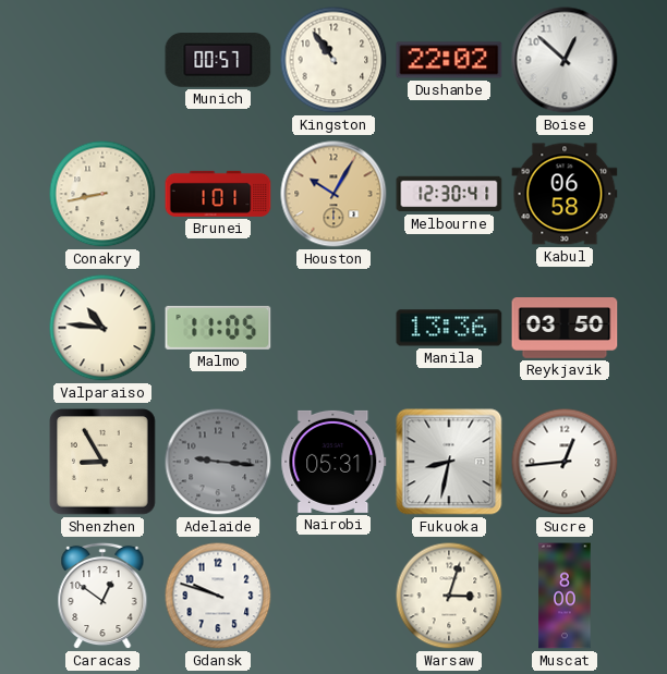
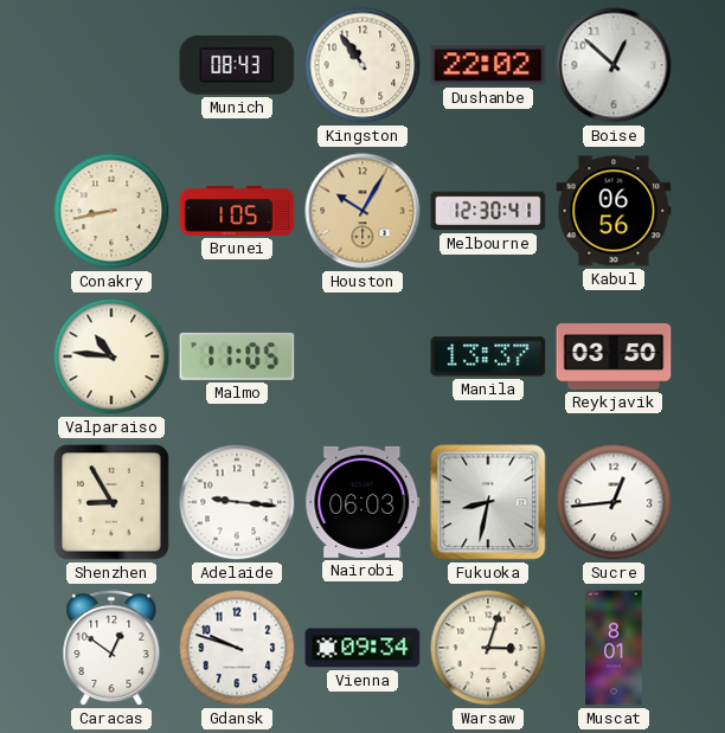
Munich: 00:57 -> 08:43
Brunei: 1:01 -> 1:05
Kabul: 06:58 -> 06:56
Manila: 13:36 -> 13:37
Adelaide dial: grey -> white
Nairobi: 05:31 -> 06:03
Vienna: none -> 09:34
Muscat: 8:00 -> 8:01
